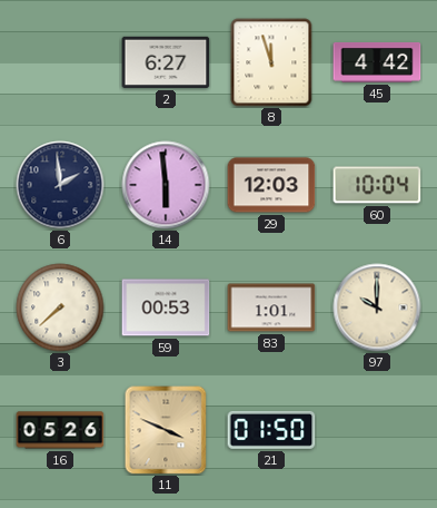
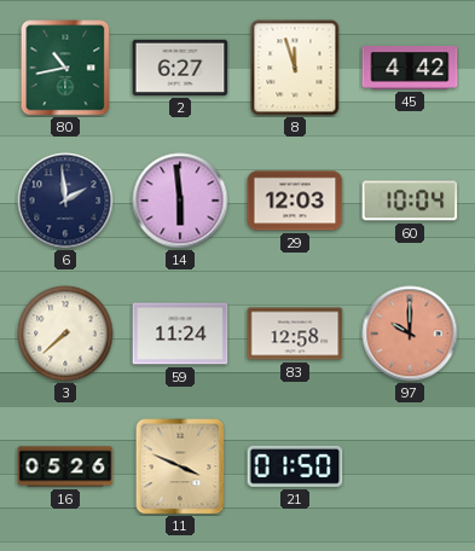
80: none -> 10:43
59: 00:53 -> 11:24
83: 1:01 -> 12:58
97 dial: cream -> salmon
